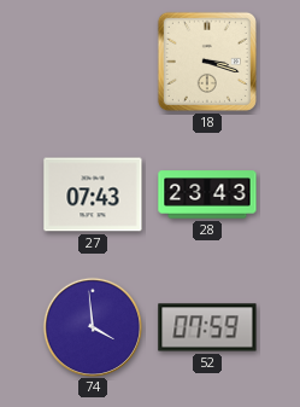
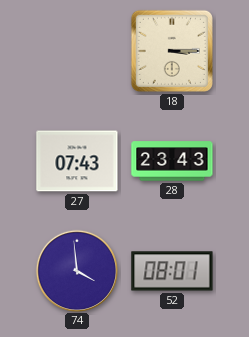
18: 3:18 -> 3:15
52: 07:59 -> 08:01
